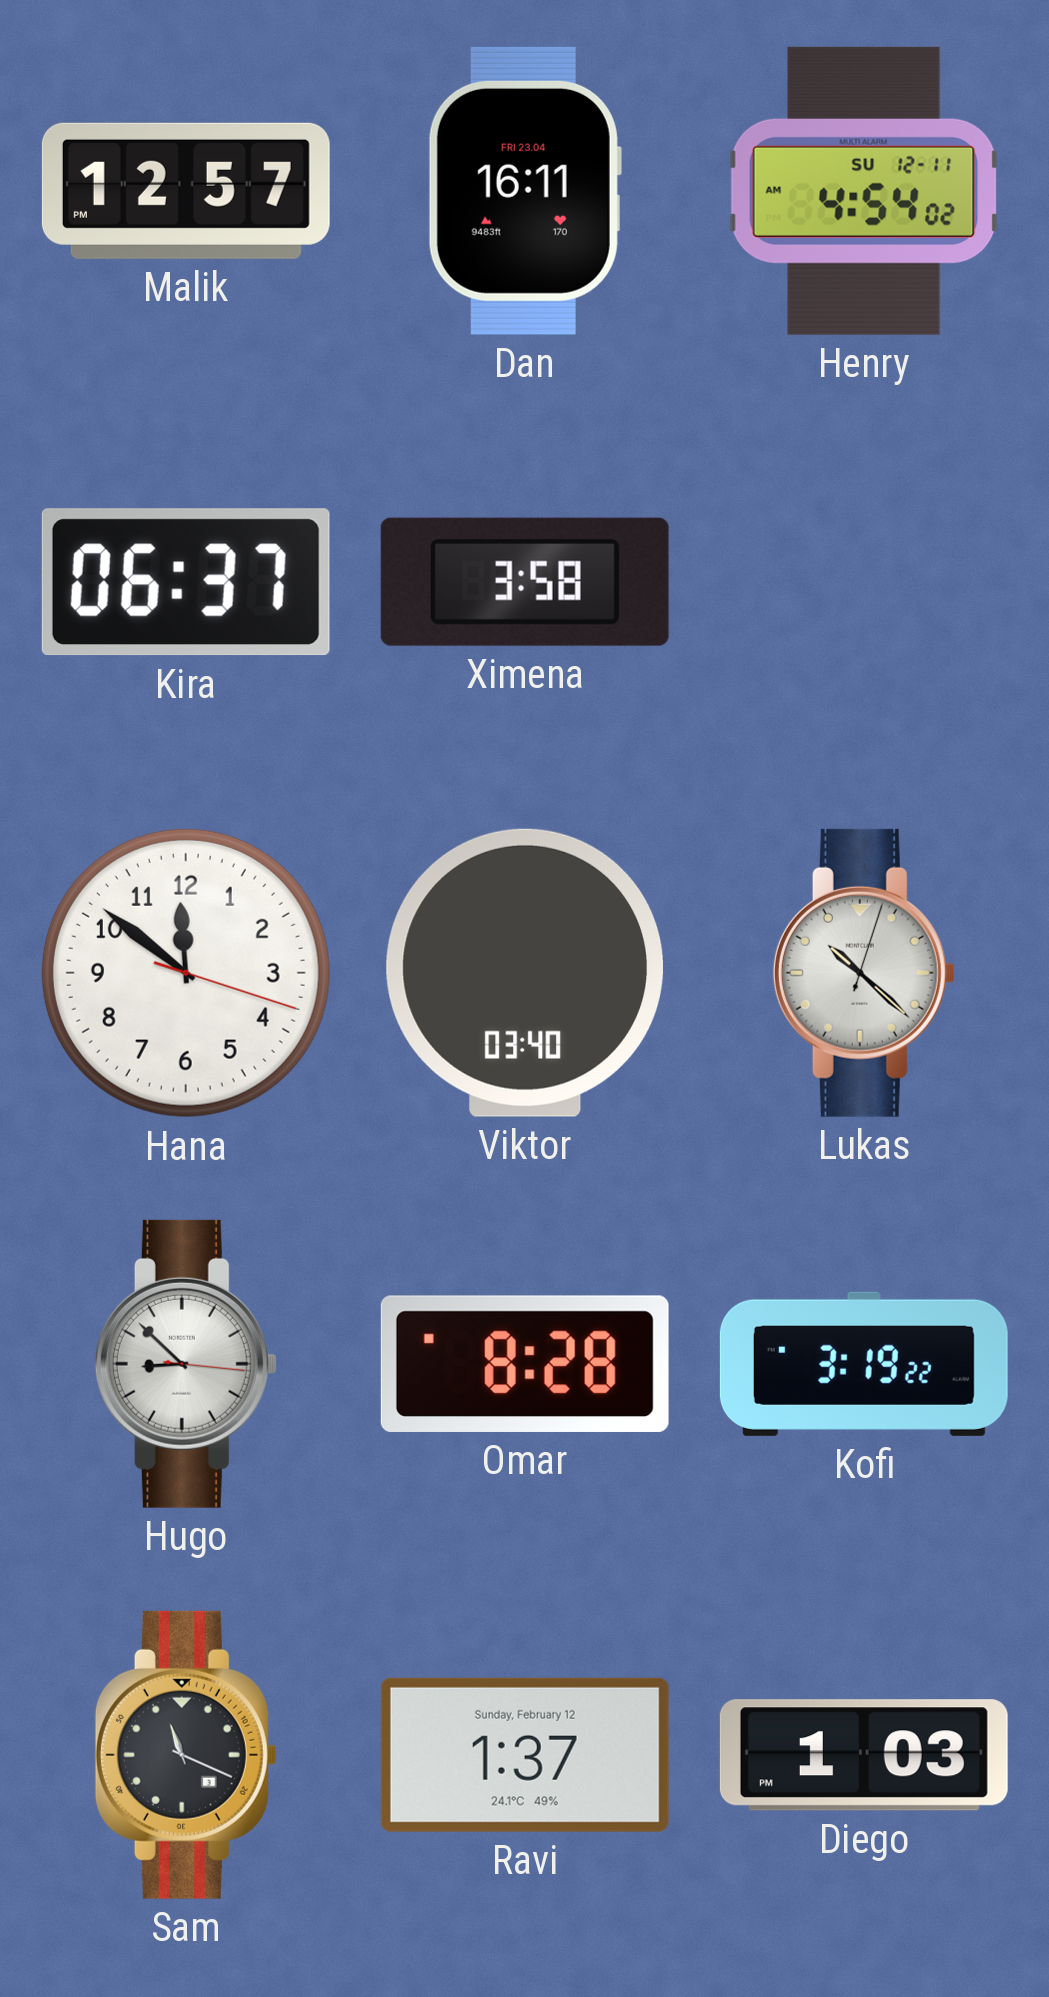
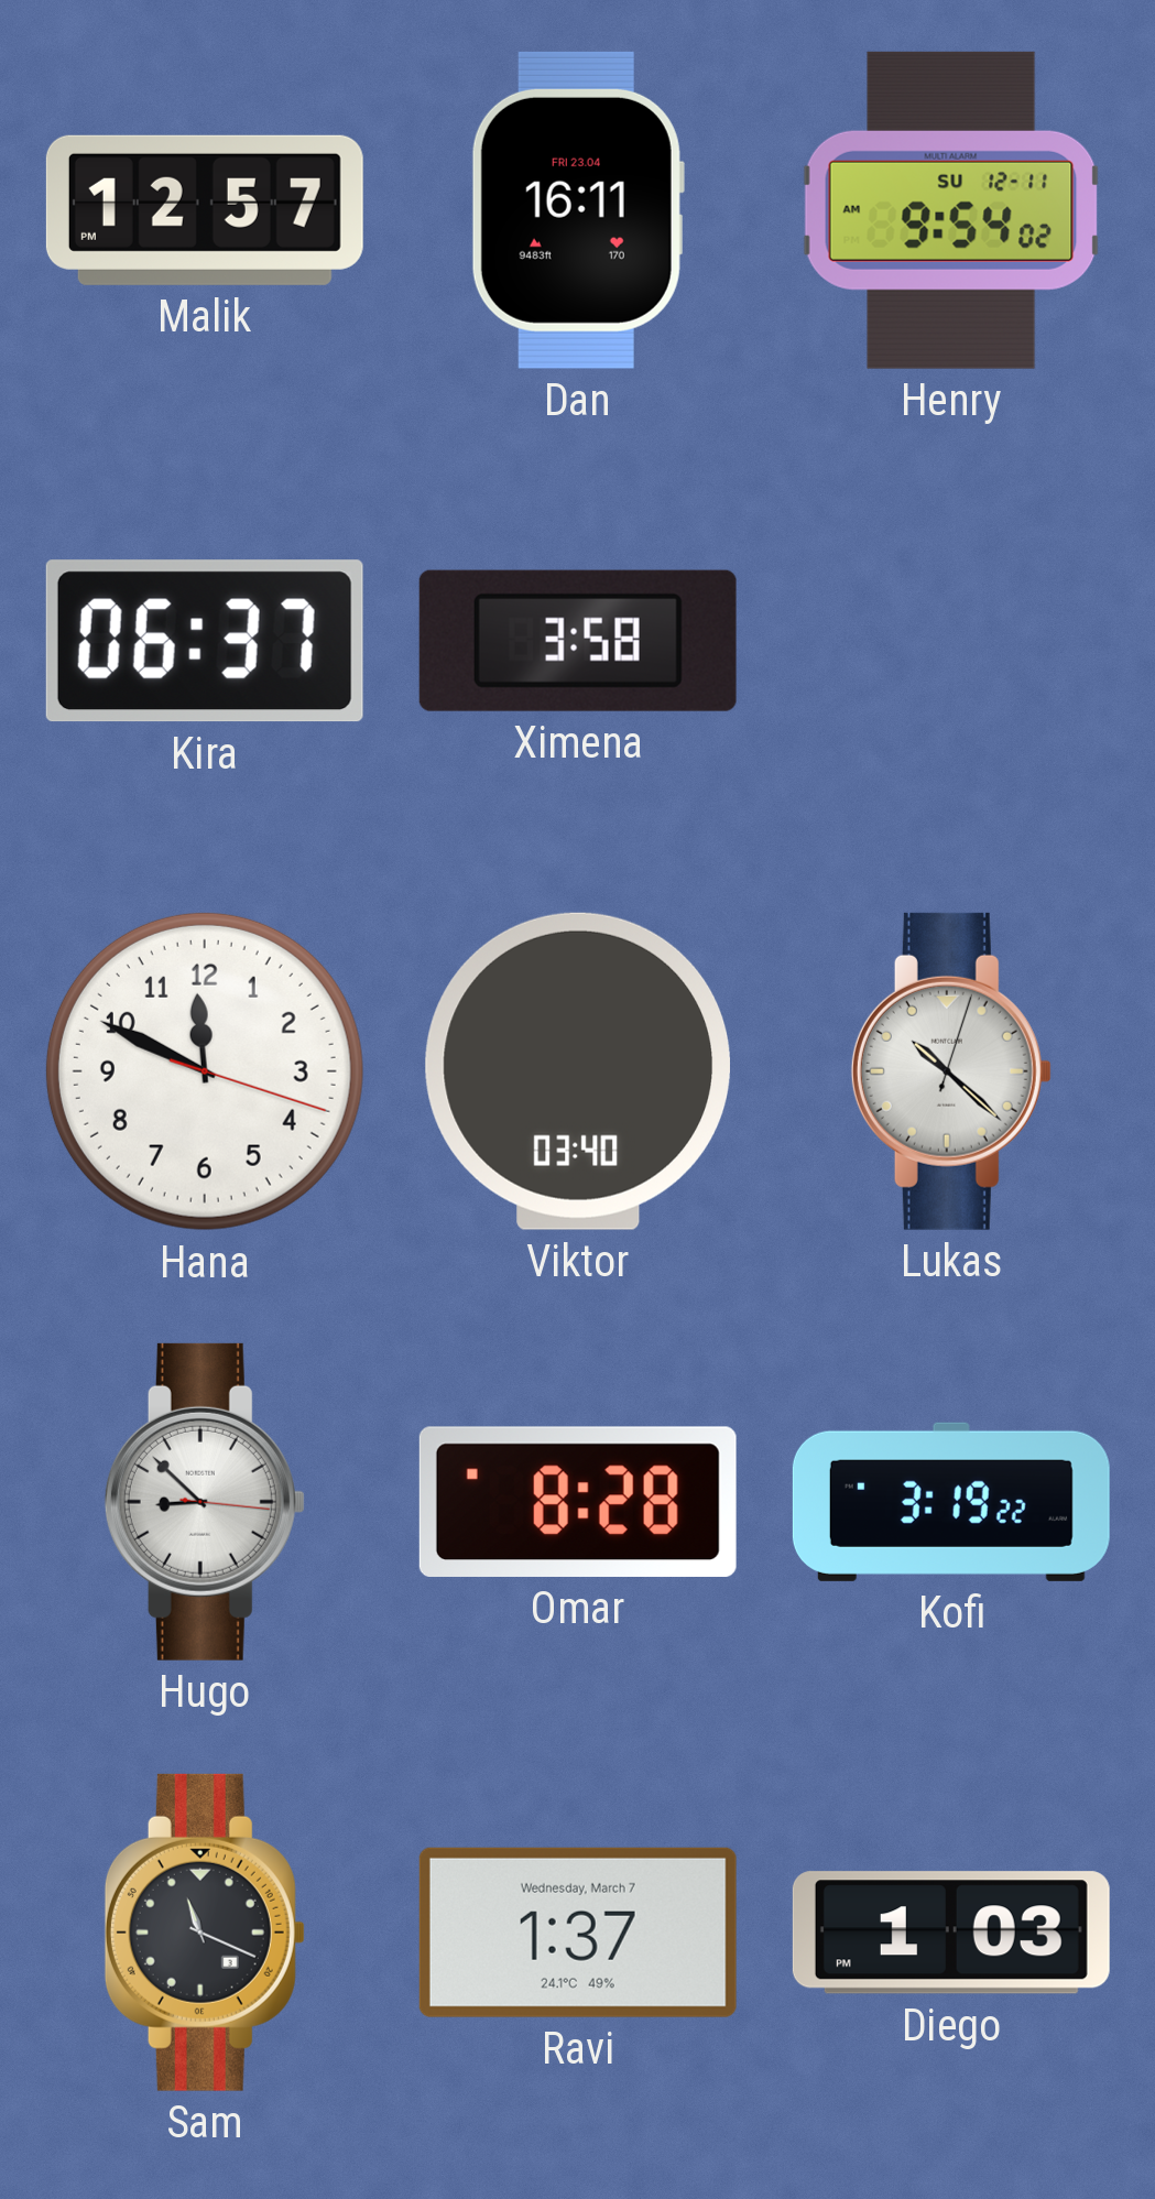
Henry: 4:54 -> 9:54
Hana: 11:51 -> 11:49
Ravi date: Sunday, February 12 -> Wednesday, March 7
